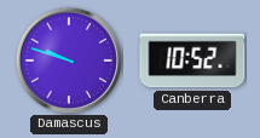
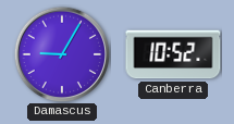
Damascus: 9:48 -> 9:05
